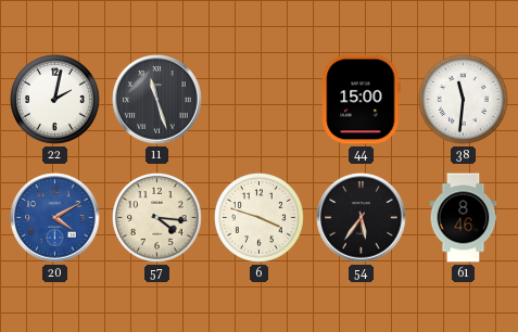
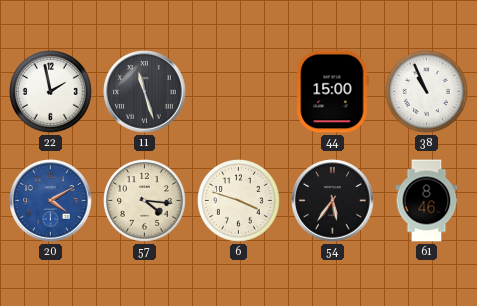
22: 2:02 -> 1:58
38: 11:31 -> 10:56
